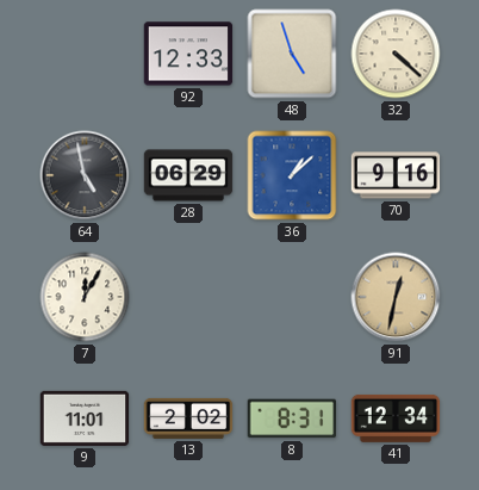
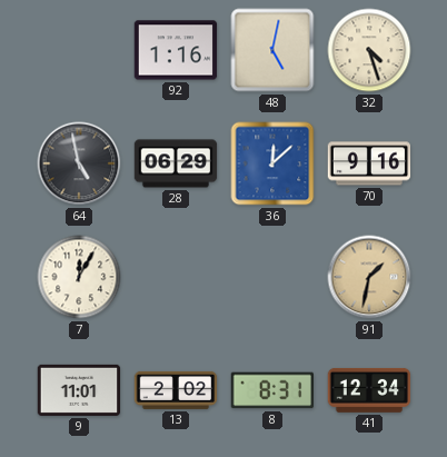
92: 12:33 -> 1:16
48: 4:57 -> 5:02
32: 4:22 -> 4:27
36: 1:08 -> 12:08
91: 12:32 -> 1:32
